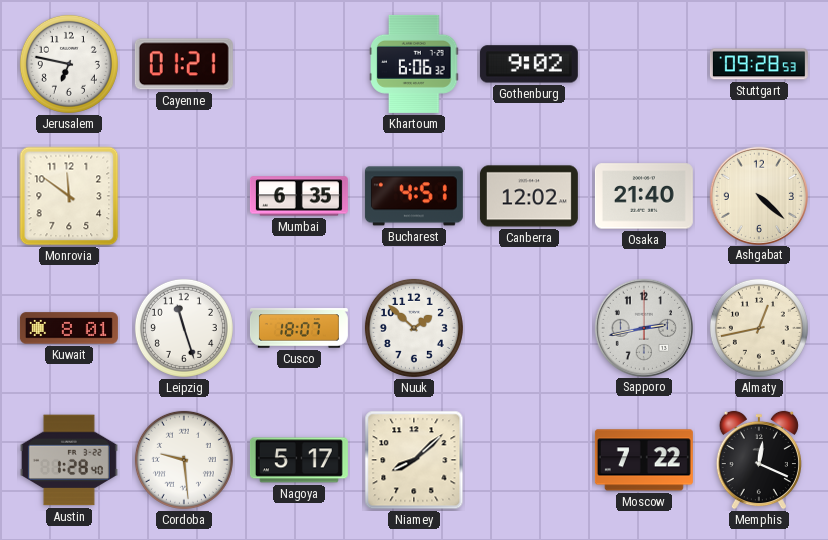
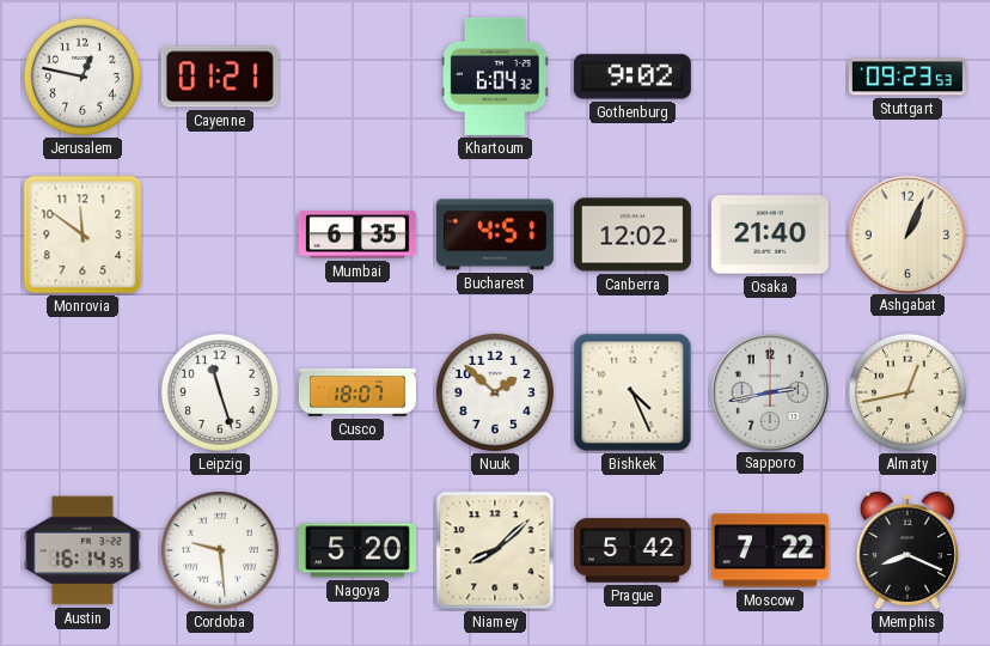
Jerusalem: 6:47 -> 12:47
Khartoum: 6:06 -> 6:04
Stuttgart: 09:28 -> 09:23
Ashgabat: 4:22 -> 1:04
Kuwait: 8:01 -> none
Bishkek: none -> 4:26
Austin: 1:28 -> 16:14
Nagoya: 5:17 -> 5:20
Prague: none -> 5:42
Memphis: 12:19 -> 8:19
